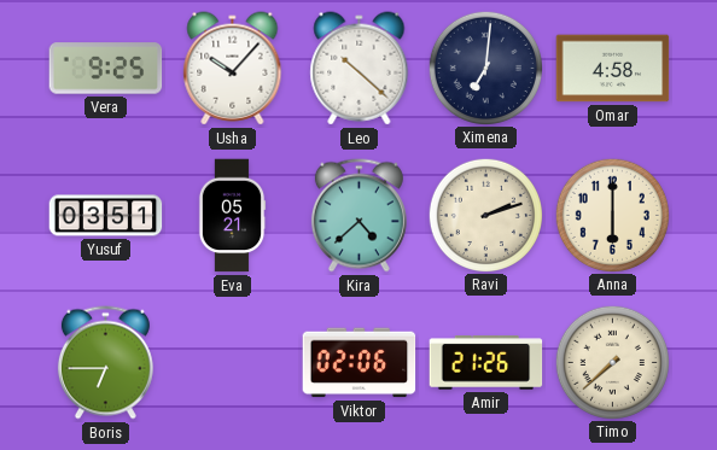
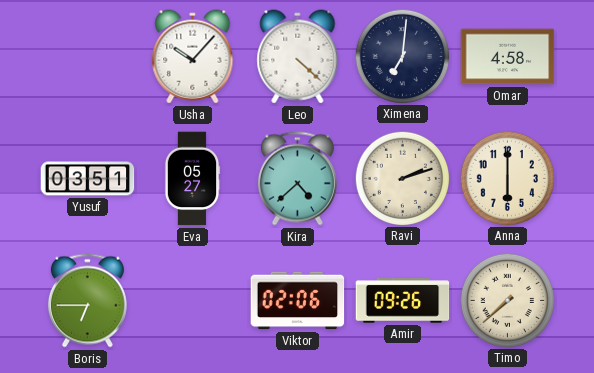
Vera: 9:25 -> none
Leo: 10:22 -> 4:22
Eva: 05:21 -> 05:27
Amir: 21:26 -> 09:26
